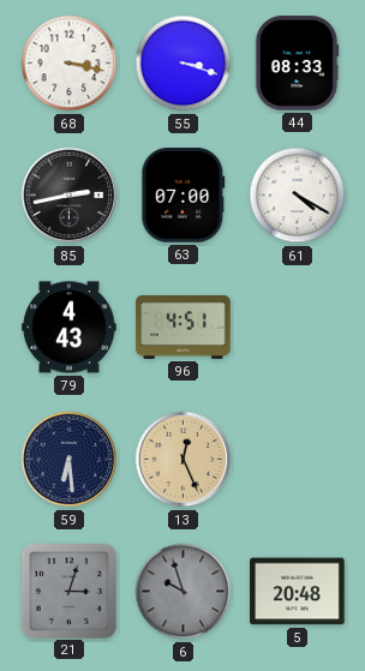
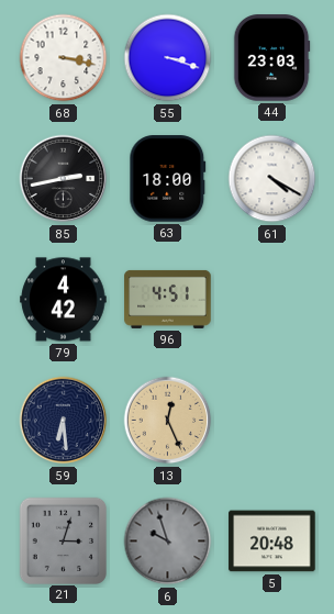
44: 08:33 -> 23:03
63: 07:00 -> 18:00
79: 4:43 -> 4:42
